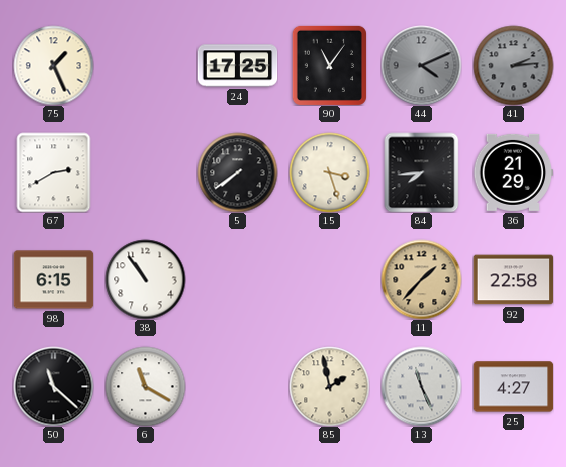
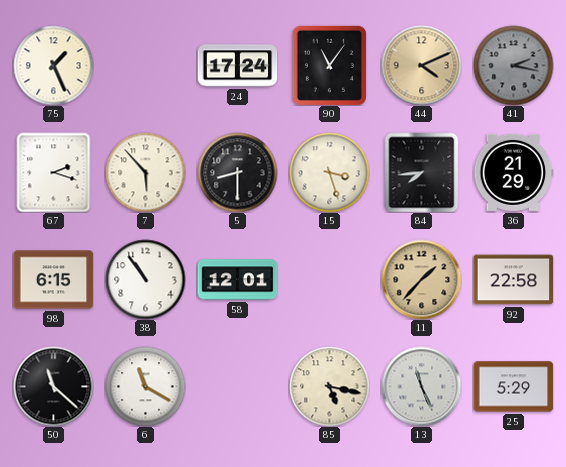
24: 17:25 -> 17:24
44 dial: grey -> champagne
41: 2:14 -> 2:17
67: 2:40 -> 2:18
7: none -> 5:53
5: 7:39 -> 8:30
58: none -> 12:01
85: 1:58 -> 5:17
25: 4:27 -> 5:29
